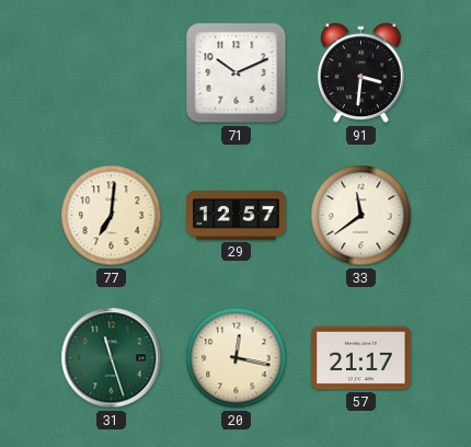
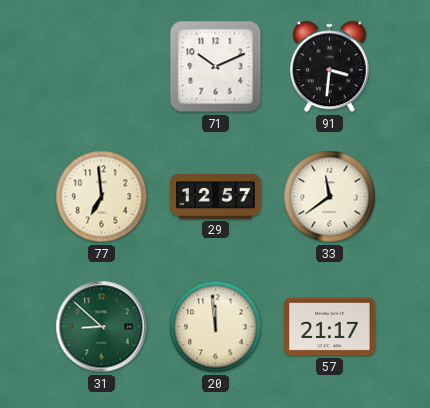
77: 7:01 -> 6:59
31: 11:27 -> 8:52
20: 12:17 -> 11:59
